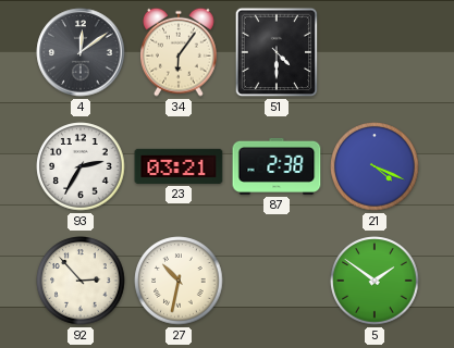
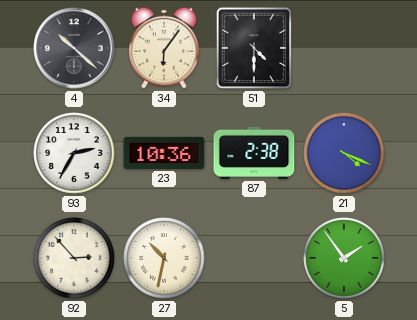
4: 12:09 -> 10:22
23: 03:21 -> 10:36
5: 1:51 -> 1:54
